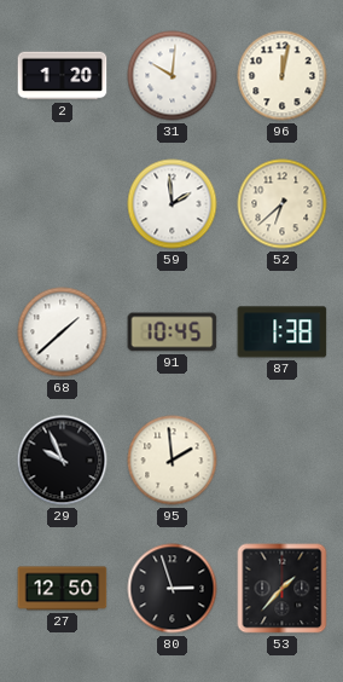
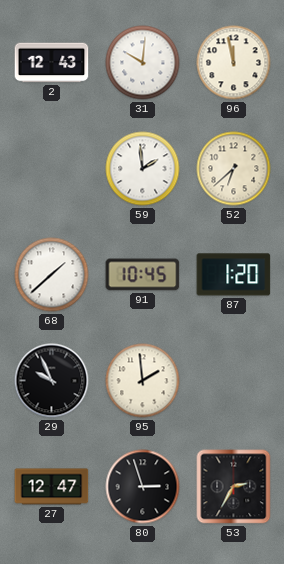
2: 1:20 -> 12:43
96: 12:02 -> 11:58
87: 1:38 -> 1:20
27: 12:50 -> 12:47
53: 1:37 -> 2:35
